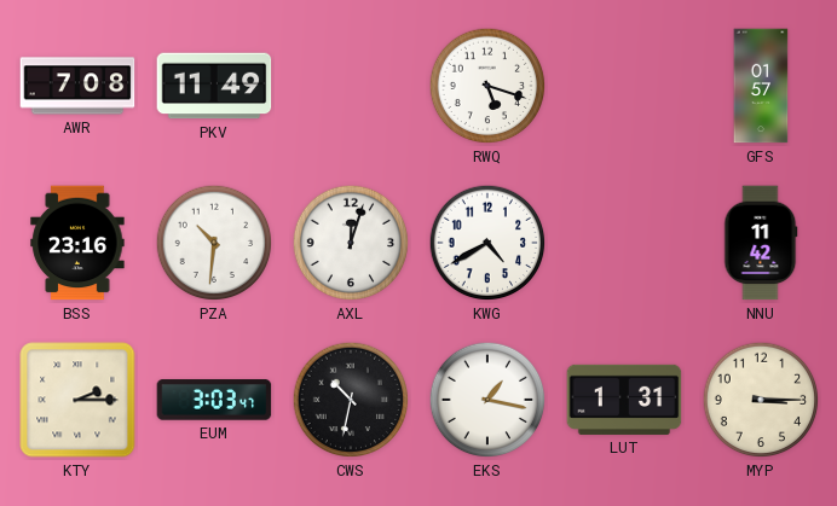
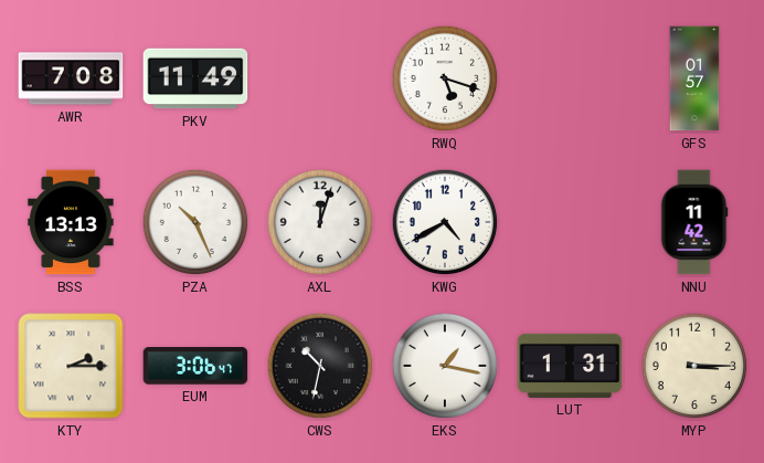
BSS: 23:16 -> 13:13
PZA: 10:31 -> 10:26
EUM: 3:03 -> 3:06
